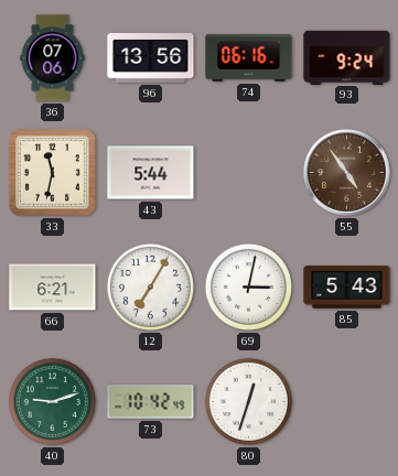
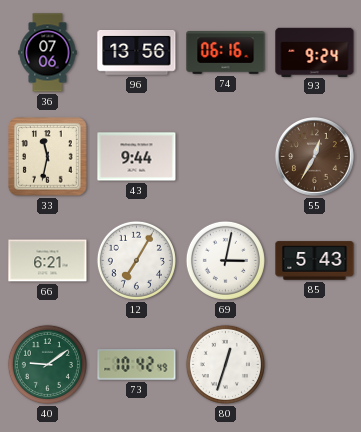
43: 5:44 -> 9:44
55: 4:54 -> 12:35
40: 9:12 -> 9:09
